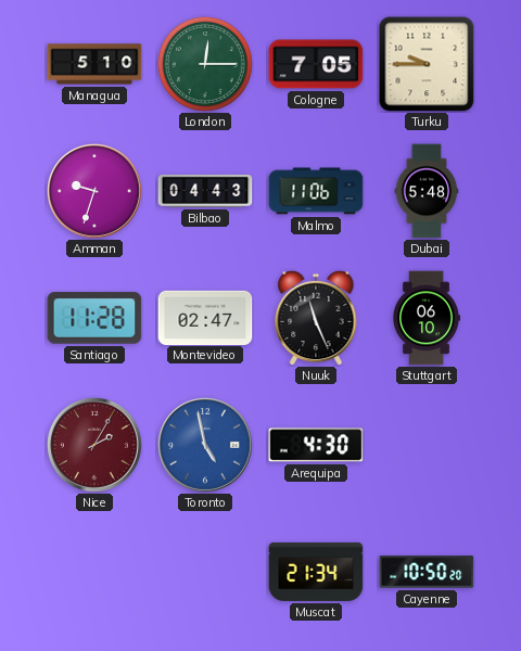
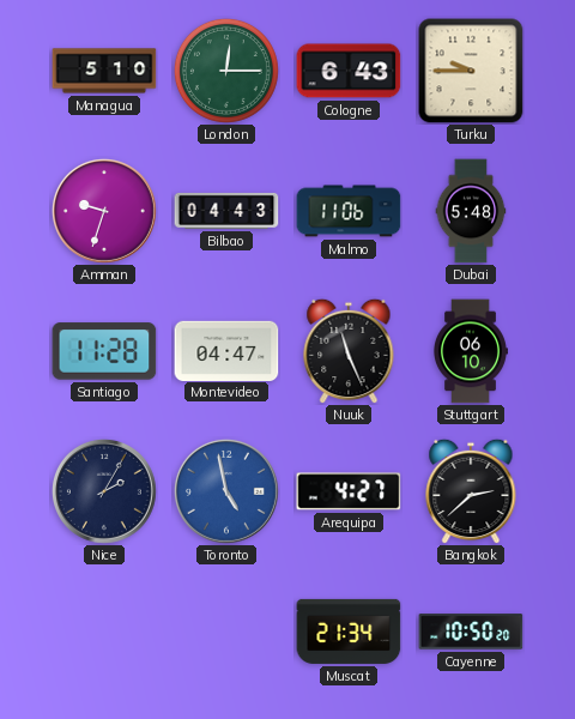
Cologne: 7:05 -> 6:43
Montevideo: 02:47 -> 04:47
Nice dial: burgundy -> navy
Arequipa: 4:30 -> 4:27
Bangkok: none -> 2:38
